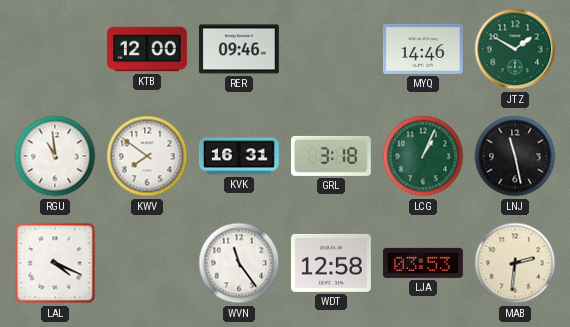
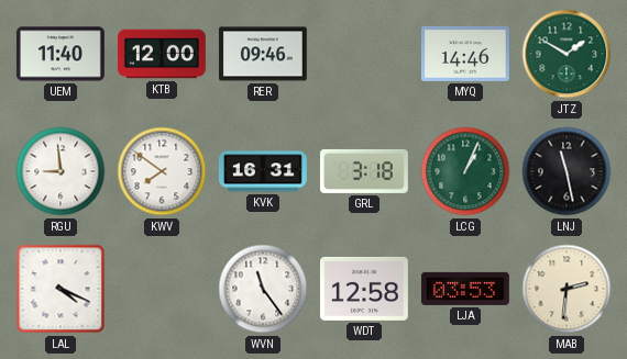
UEM: none -> 11:40
RGU: 10:59 -> 8:59
